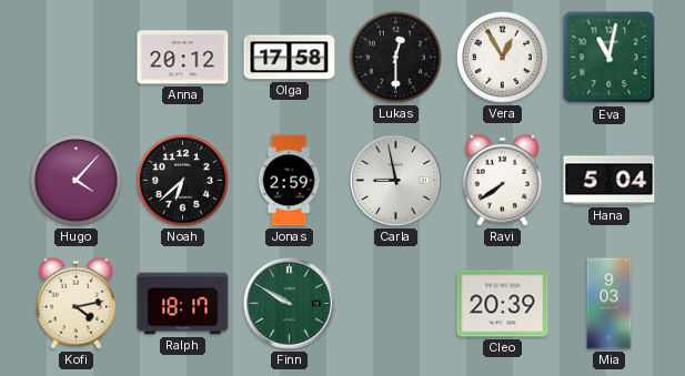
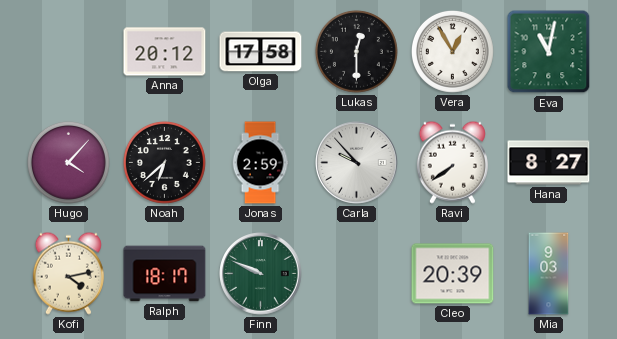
Carla: 8:58 -> 9:53
Hana: 5:04 -> 8:27
Finn: 9:50 -> 9:49
